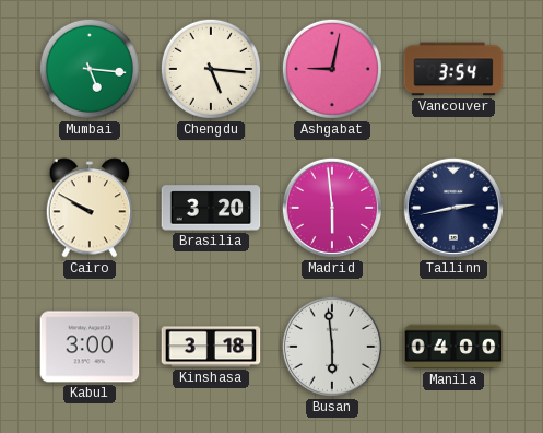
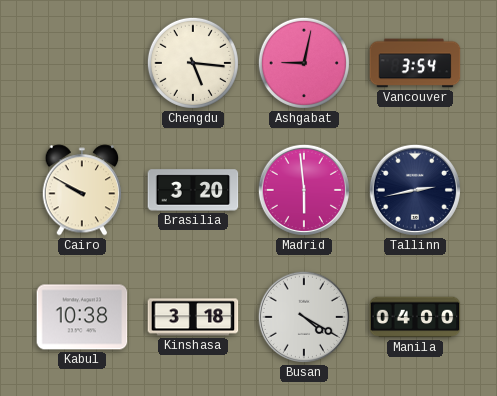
Mumbai: 5:16 -> none
Kabul: 3:00 -> 10:38
Busan: 5:59 -> 4:20
